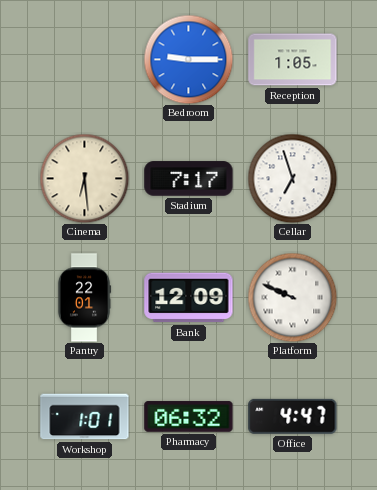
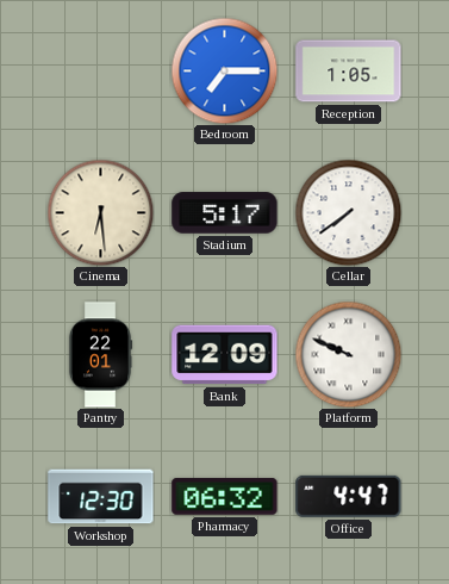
Bedroom: 9:15 -> 7:15
Stadium: 7:17 -> 5:17
Cellar: 6:57 -> 7:39
Workshop: 1:01 -> 12:30
